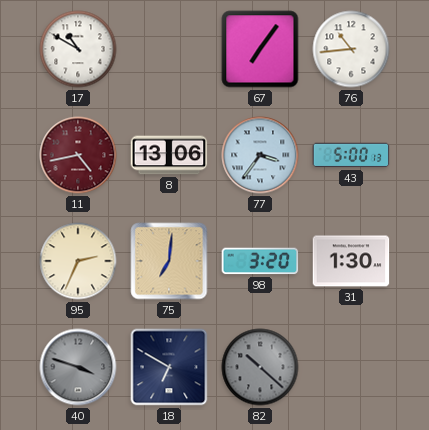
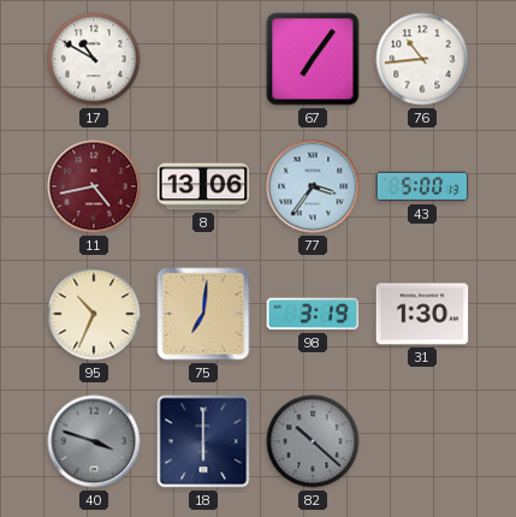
95: 2:34 -> 10:34
98: 3:20 -> 3:19
18: 6:50 -> 6:00
